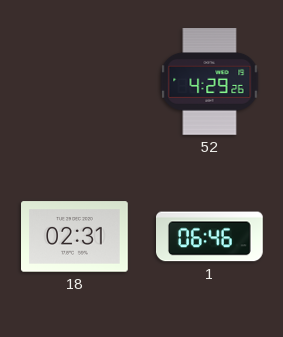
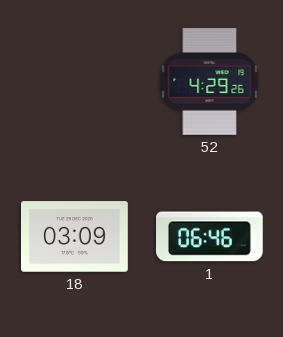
18: 02:31 -> 03:09
